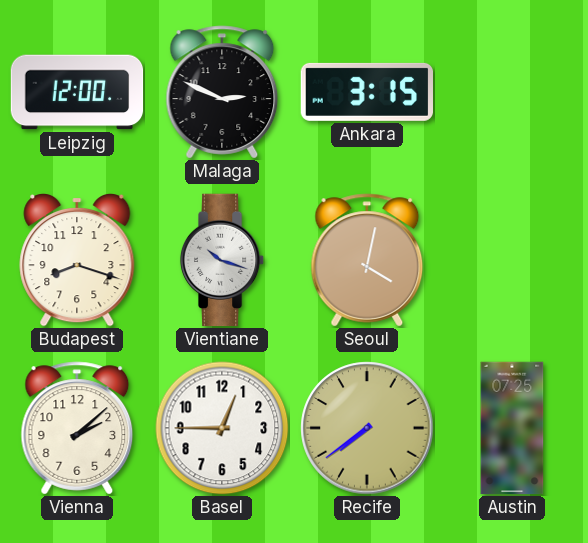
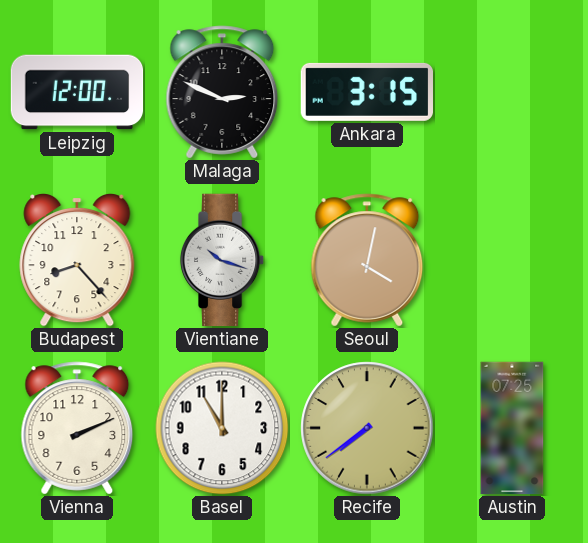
Budapest: 8:18 -> 8:23
Vienna: 2:08 -> 2:11
Basel: 12:45 -> 11:00
